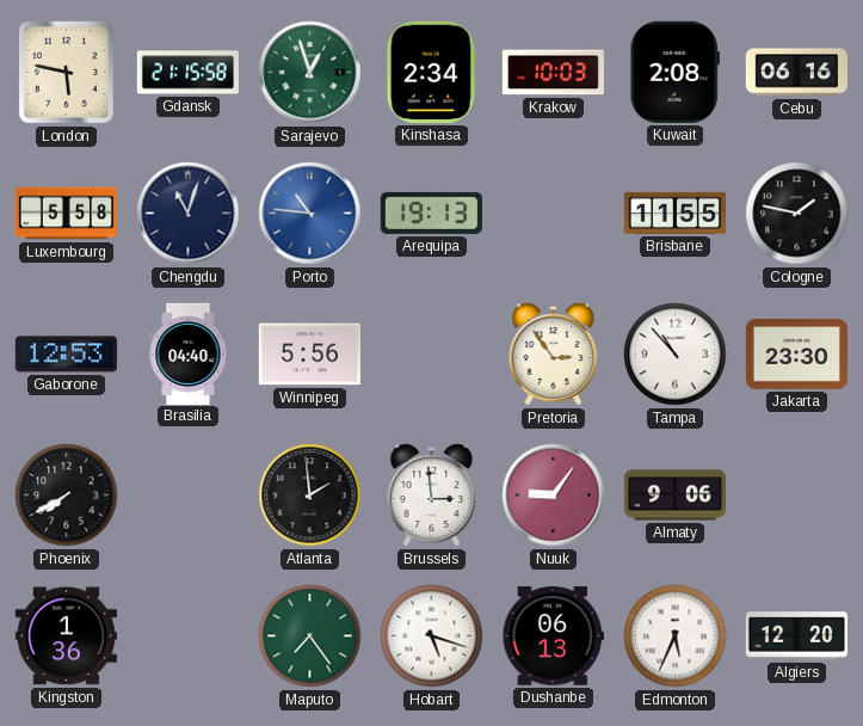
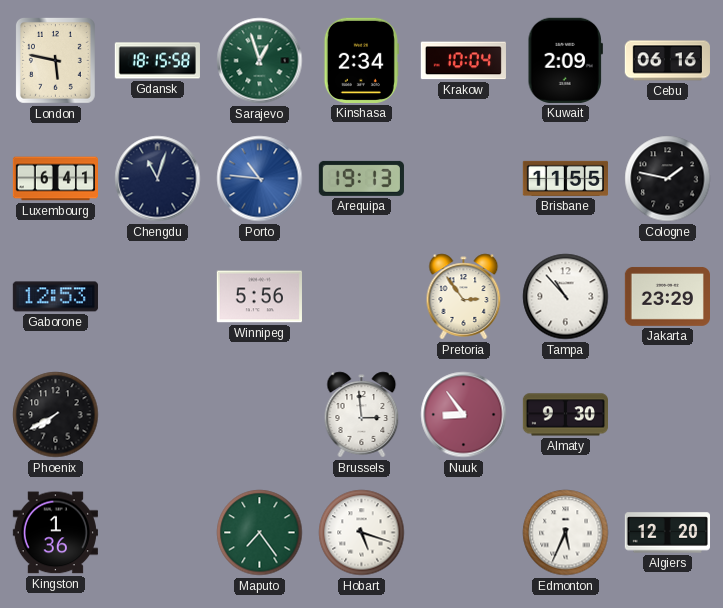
Gdansk: 21:15 -> 18:15
Krakow: 10:03 -> 10:04
Kuwait: 2:08 -> 2:09
Luxembourg: 5:58 -> 6:41
Brasilia: 04:40 -> none
Jakarta: 23:30 -> 23:29
Atlanta: 1:59 -> none
Nuuk: 9:06 -> 8:54
Almaty: 9:06 -> 9:30
Dushanbe: 06:13 -> none
